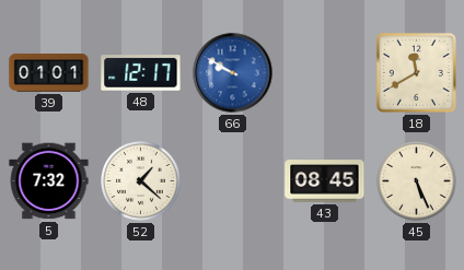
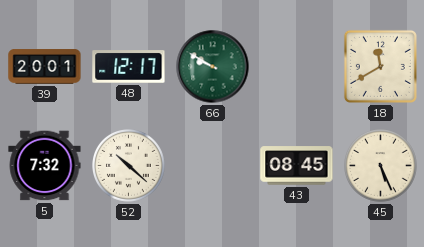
39: 01:01 -> 20:01
66 dial: blue -> green
52: 1:22 -> 10:22
